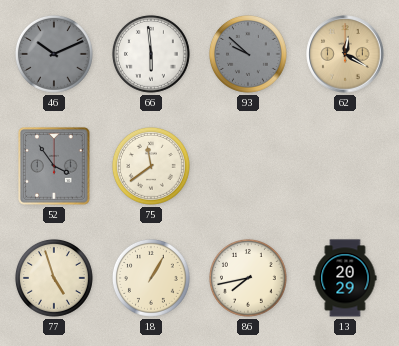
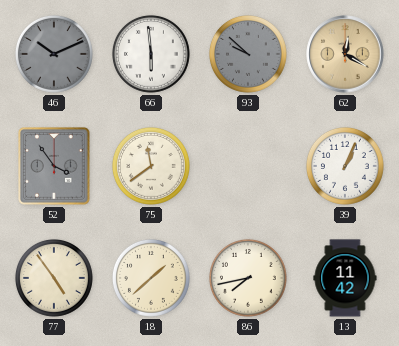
39: none -> 1:04
77: 4:57 -> 4:54
18: 1:05 -> 1:38
13: 20:29 -> 11:42
